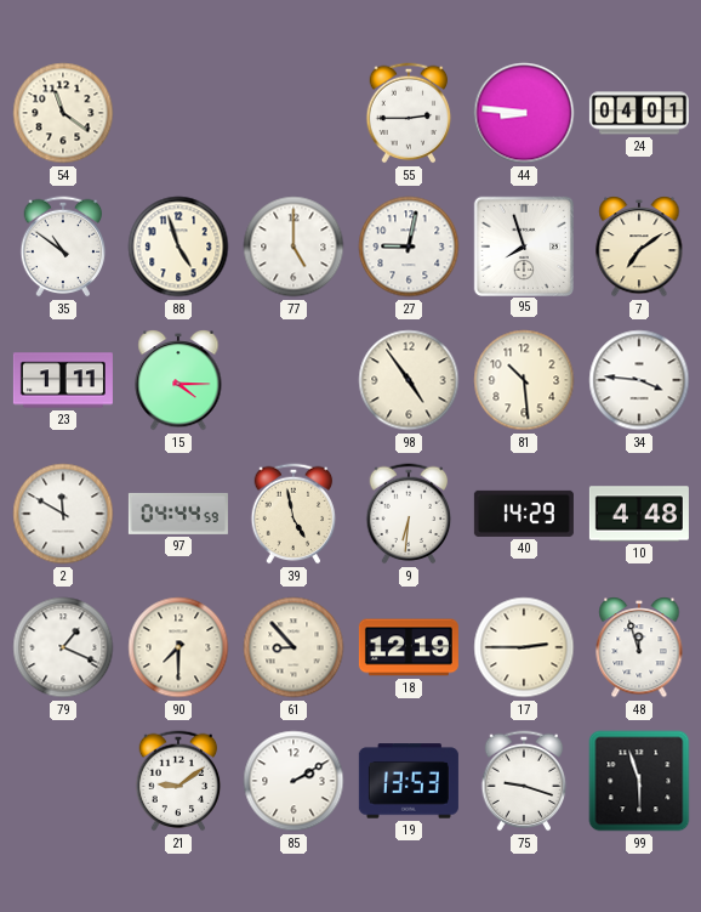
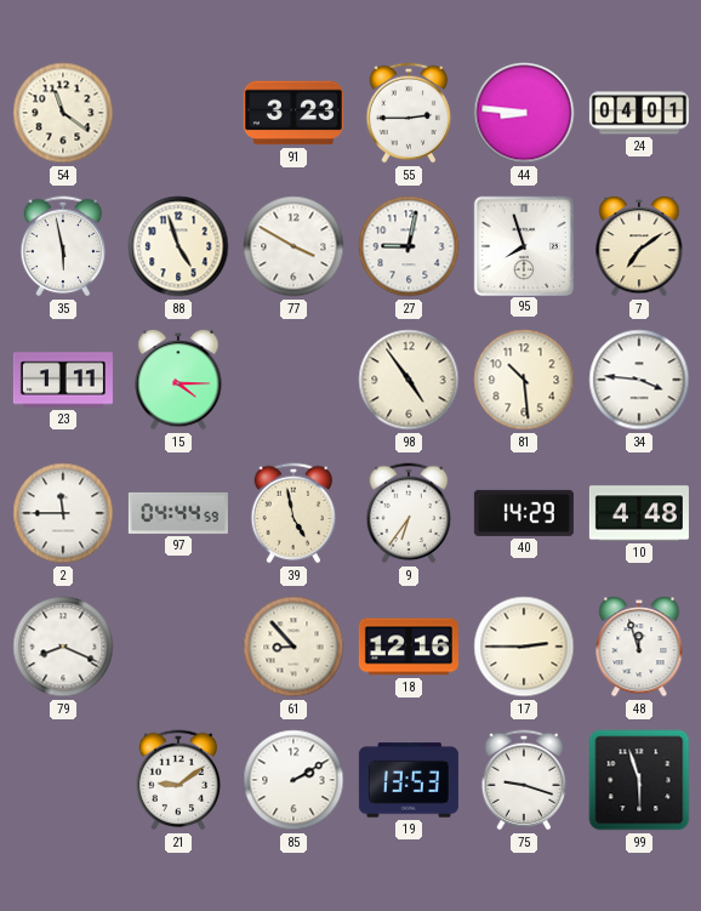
91: none -> 3:23
35: 10:51 -> 5:58
77: 5:00 -> 3:50
2: 11:50 -> 11:45
9: 6:31 -> 6:36
79: 1:19 -> 8:19
90: 7:30 -> none
18: 12:19 -> 12:16
